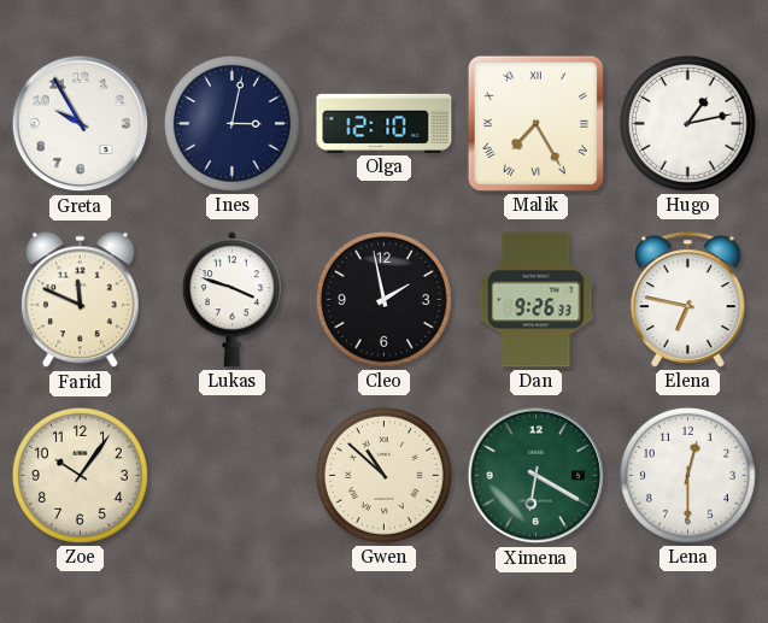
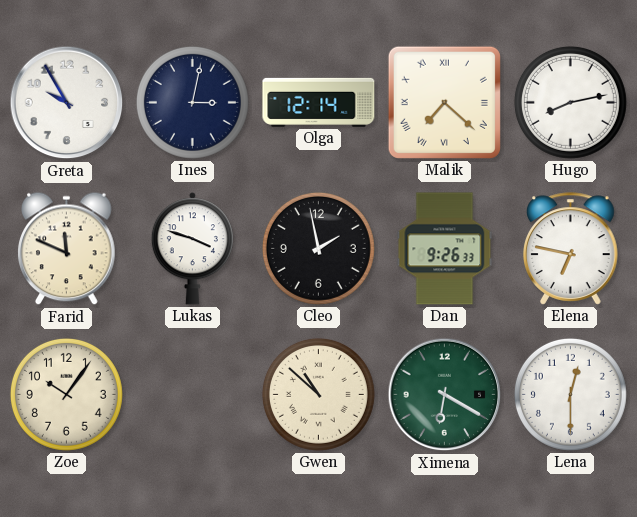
Olga: 12:10 -> 12:14
Malik: 7:25 -> 7:22
Hugo: 1:13 -> 8:13
